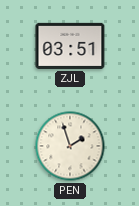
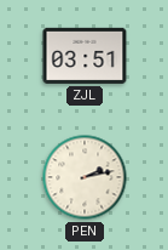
PEN: 1:57 -> 2:13
